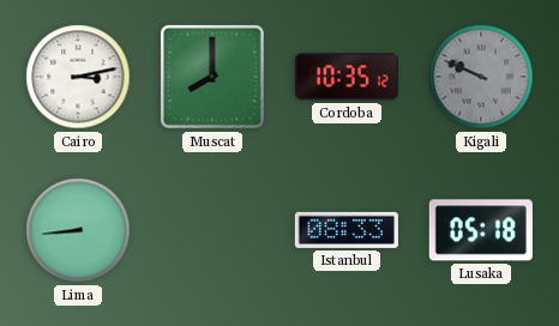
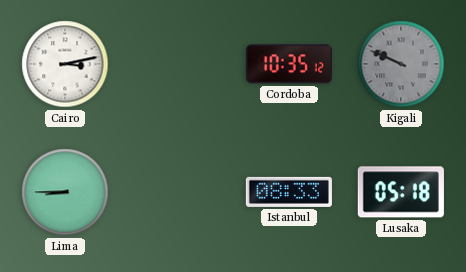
Muscat: 8:00 -> none
Lima: 8:44 -> 8:45
